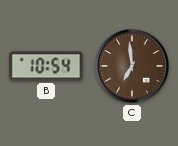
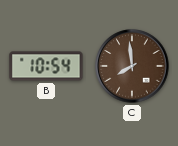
C: 6:59 -> 7:59
